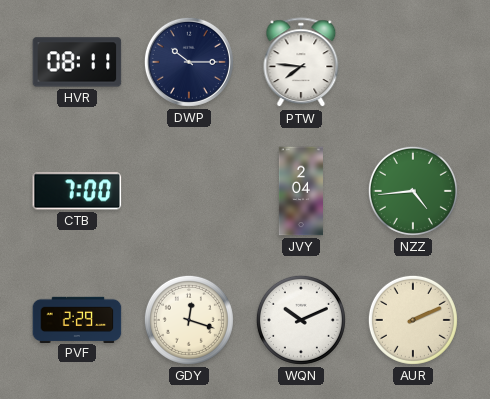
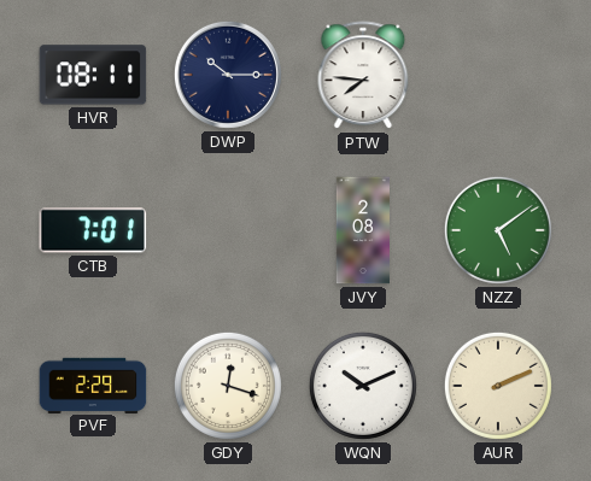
CTB: 7:00 -> 7:01
JVY: 2:04 -> 2:08
NZZ: 4:44 -> 5:09
